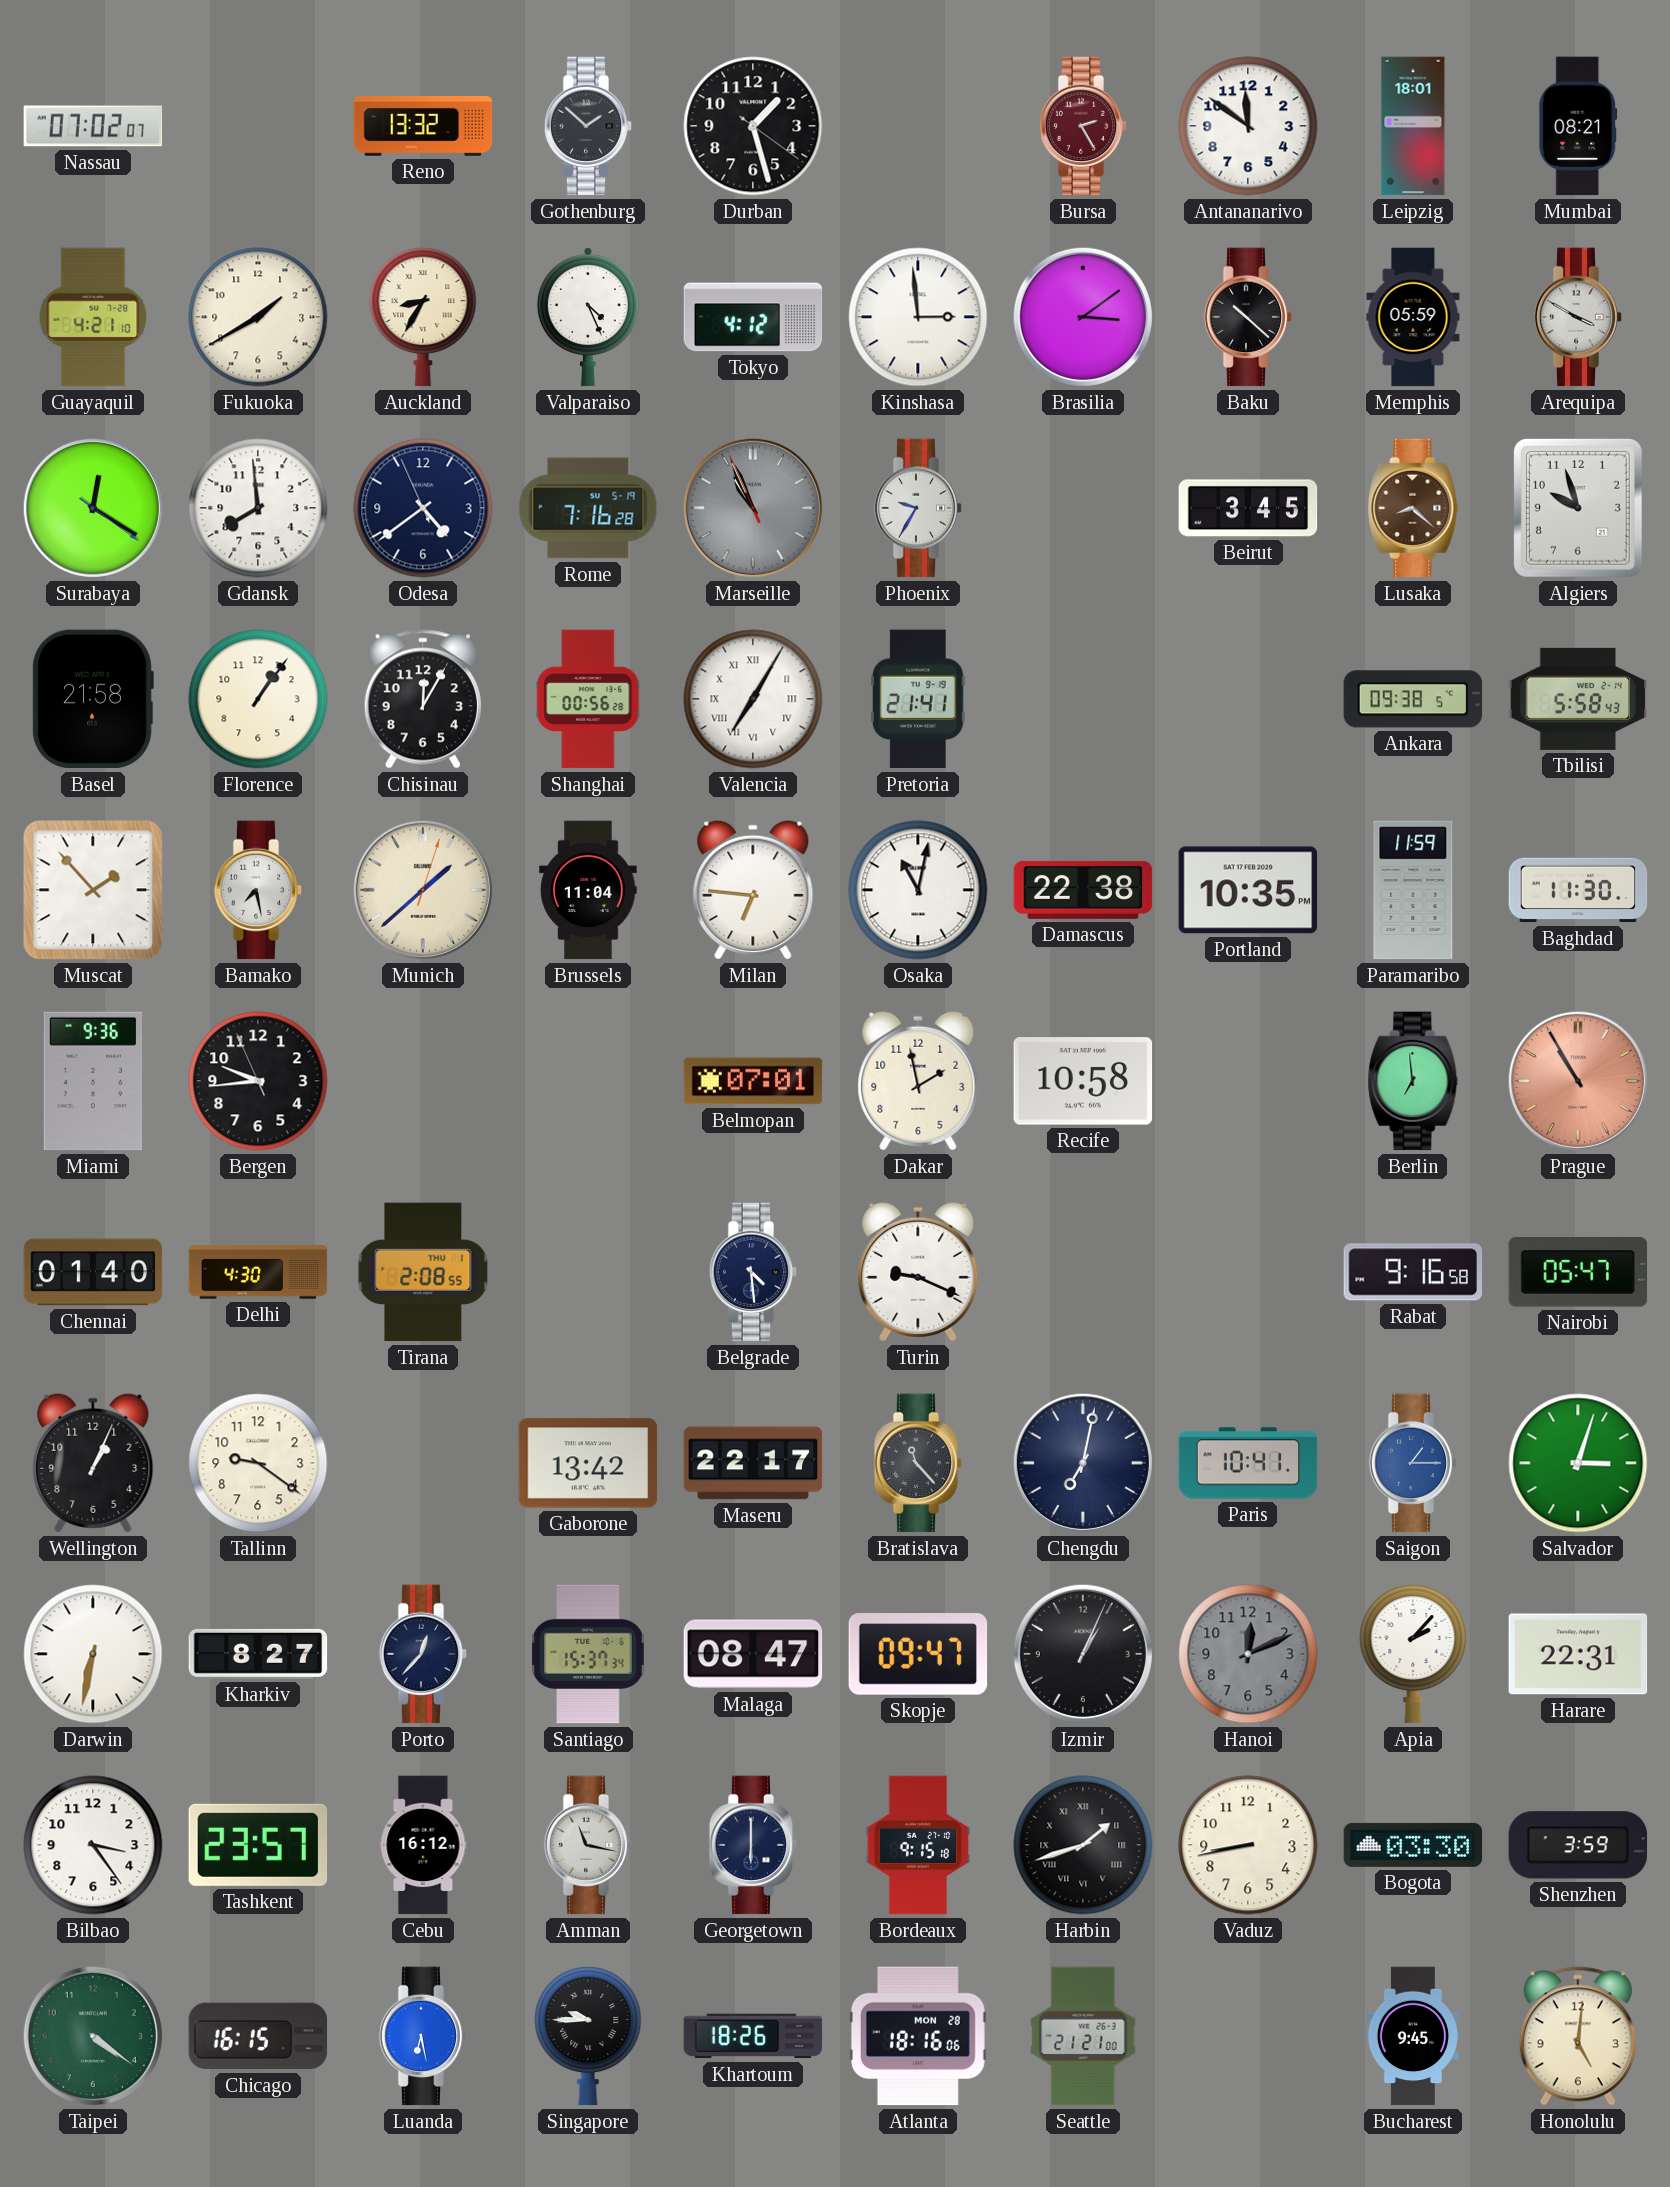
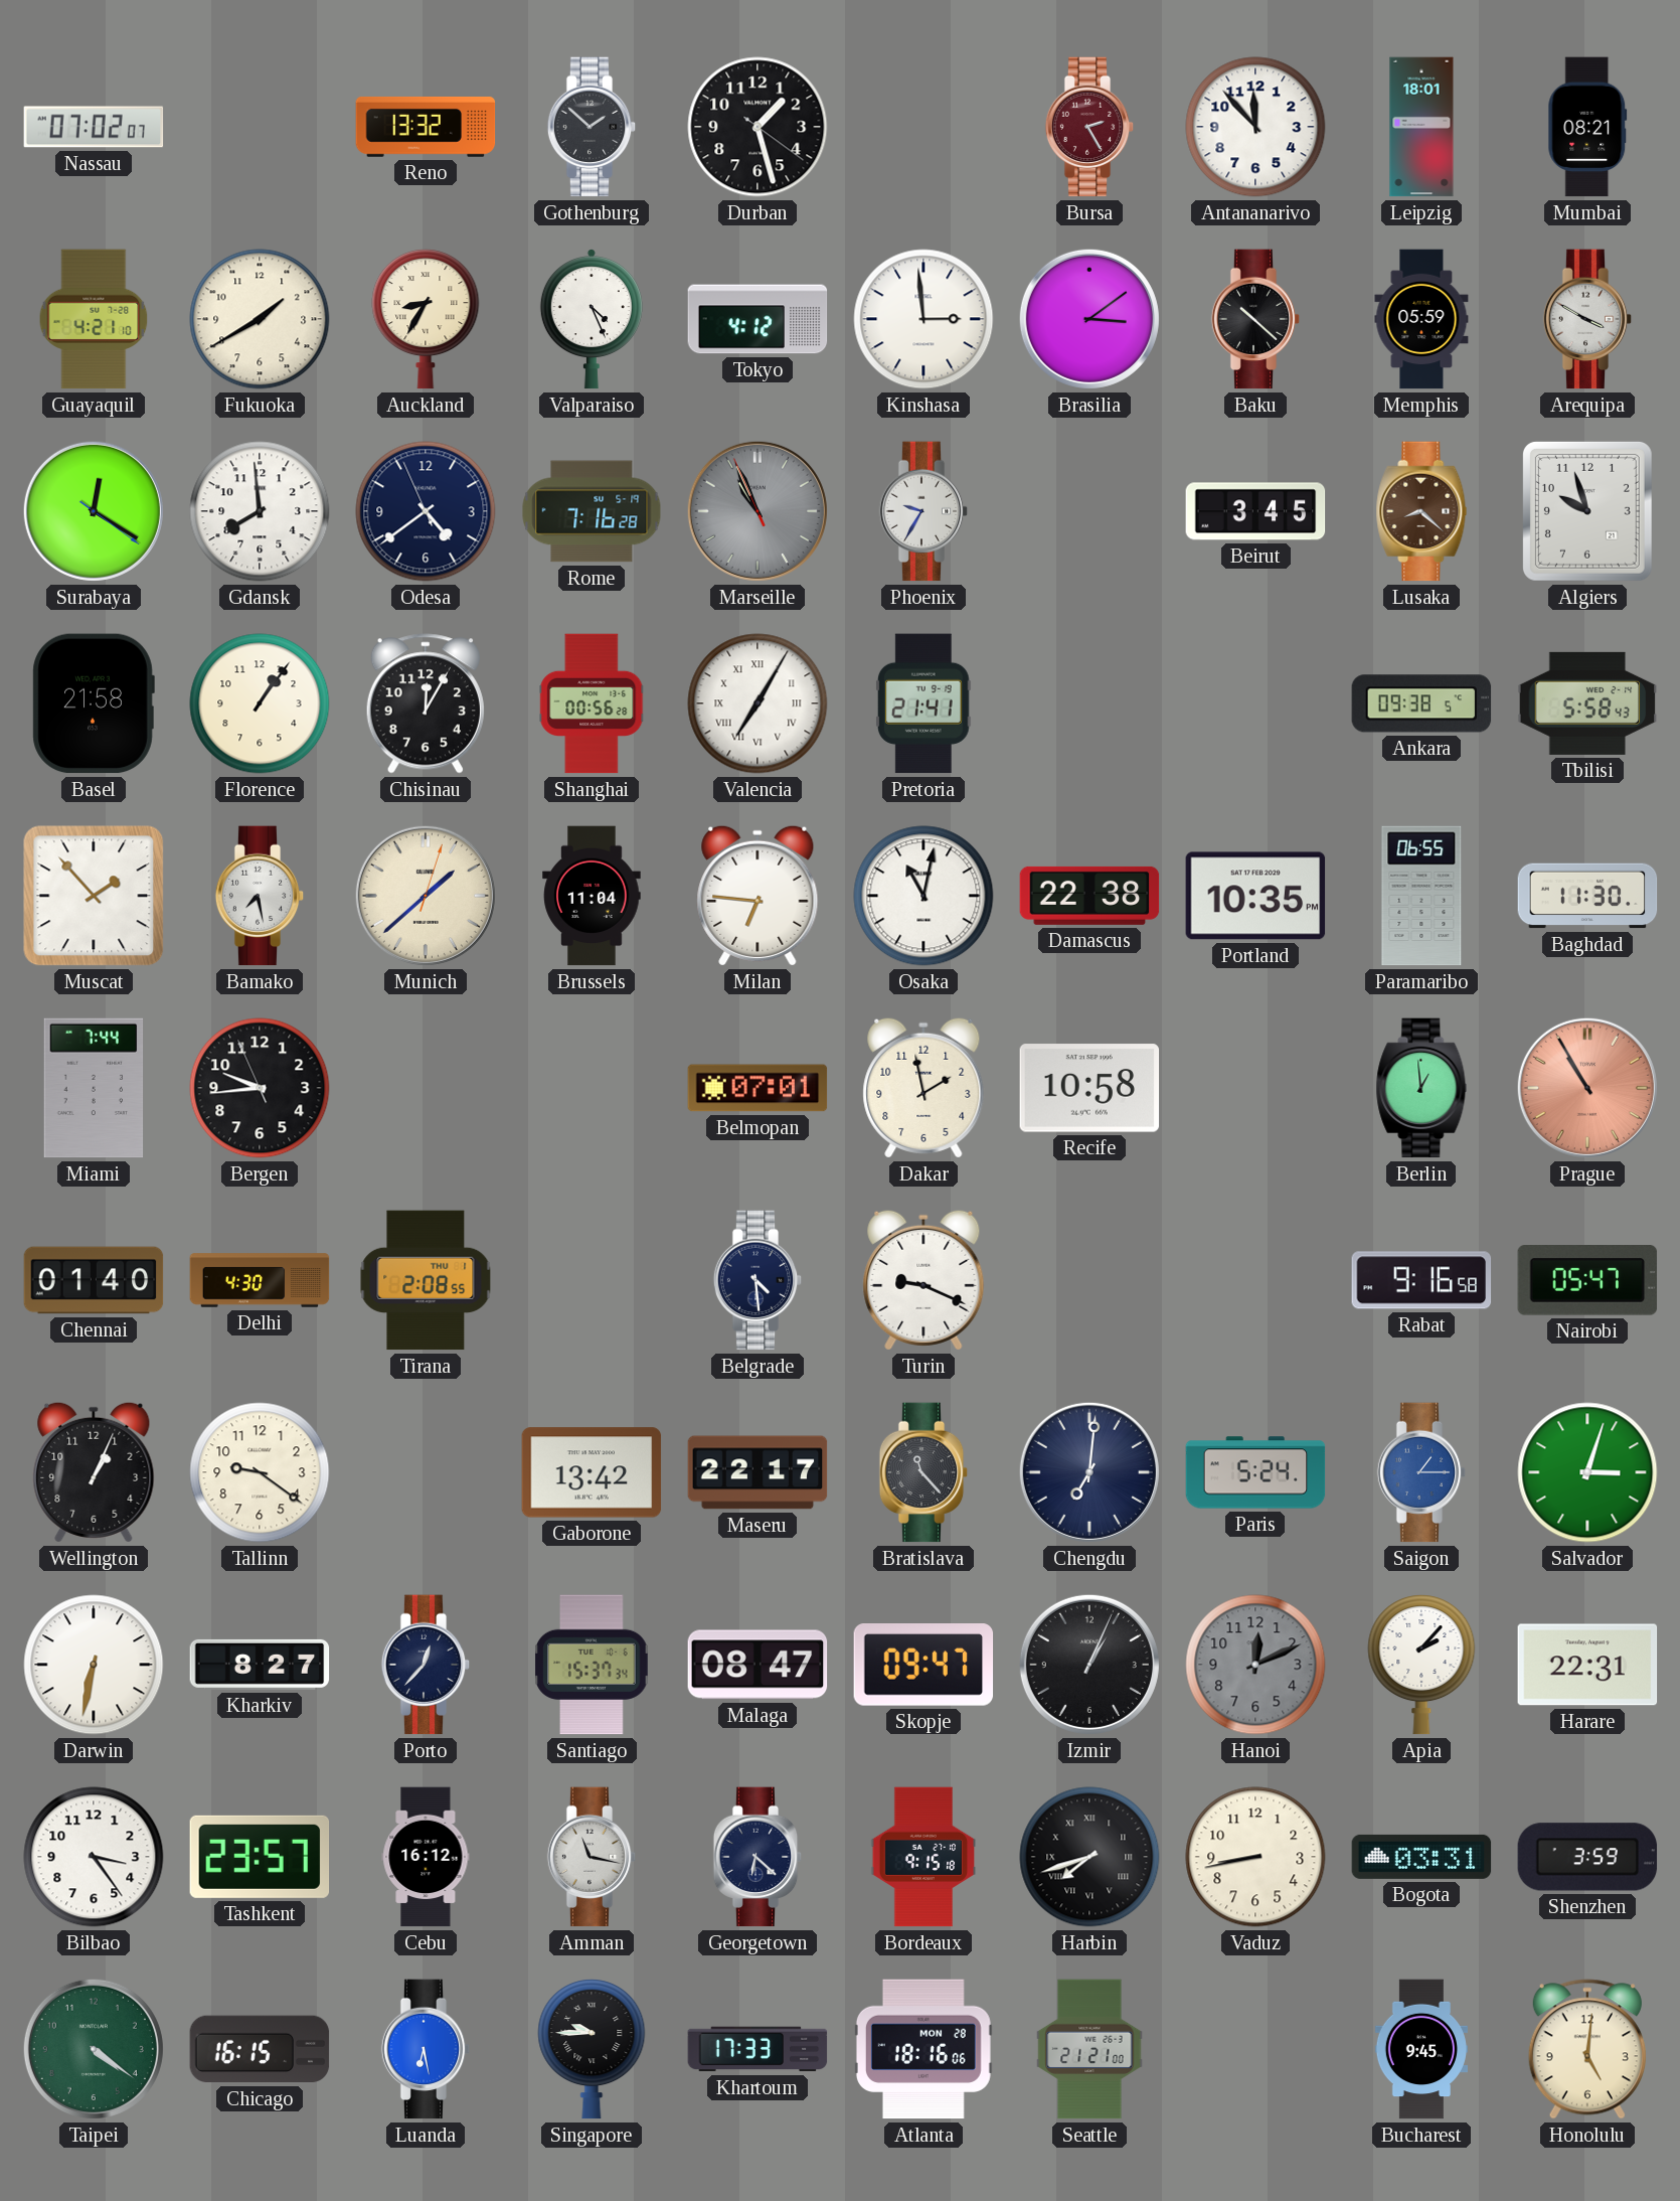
Antananarivo: 11:51 -> 11:53
Paramaribo: 11:59 -> 06:55
Miami: 9:36 -> 7:44
Berlin: 6:59 -> 12:59
Chengdu: 7:02 -> 7:01
Paris: 10:41 -> 5:24
Georgetown: 6:00 -> 6:22
Harbin: 1:42 -> 7:42
Bogota: 03:30 -> 03:31
Khartoum: 18:26 -> 17:33
